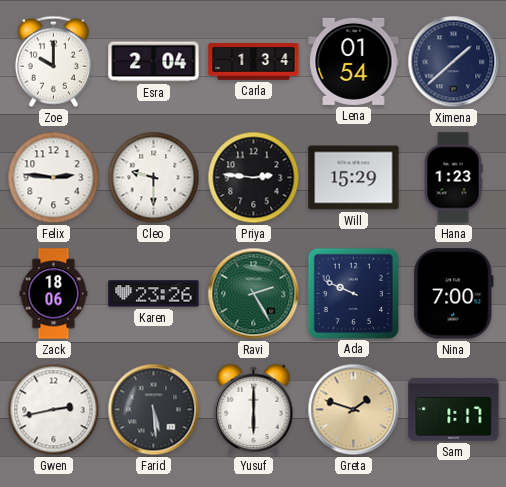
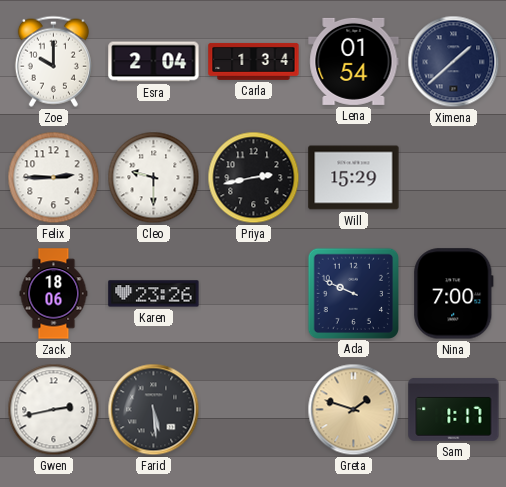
Felix: 2:46 -> 2:45
Priya: 2:46 -> 2:43
Hana: 1:23 -> none
Ravi: 2:25 -> none
Yusuf: 6:00 -> none
